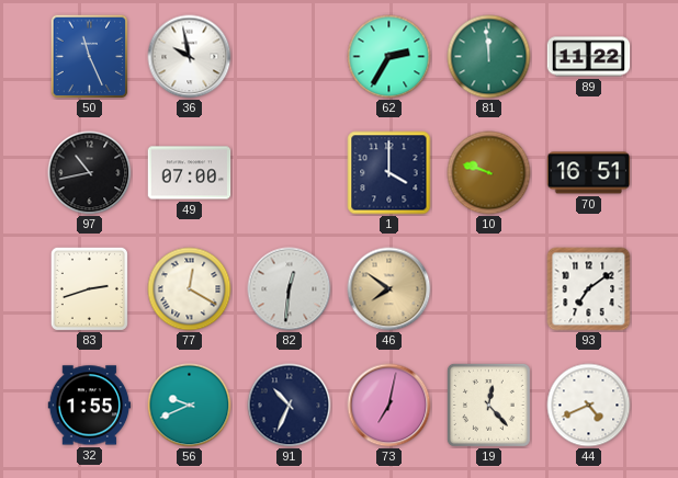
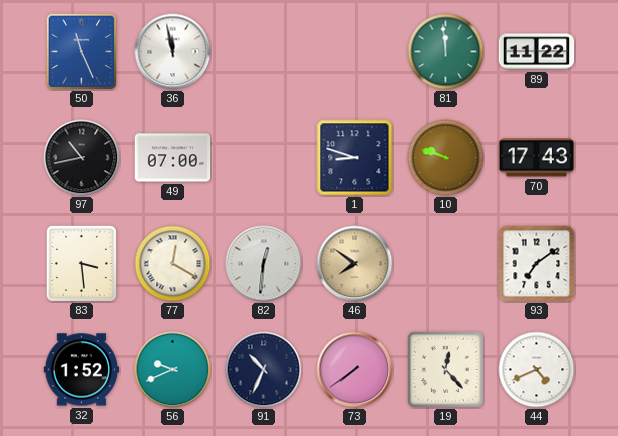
36: 9:58 -> 11:58
62: 2:35 -> none
1: 4:00 -> 8:48
70: 16:51 -> 17:43
83: 2:42 -> 3:29
32: 1:55 -> 1:52
73: 7:02 -> 7:39
